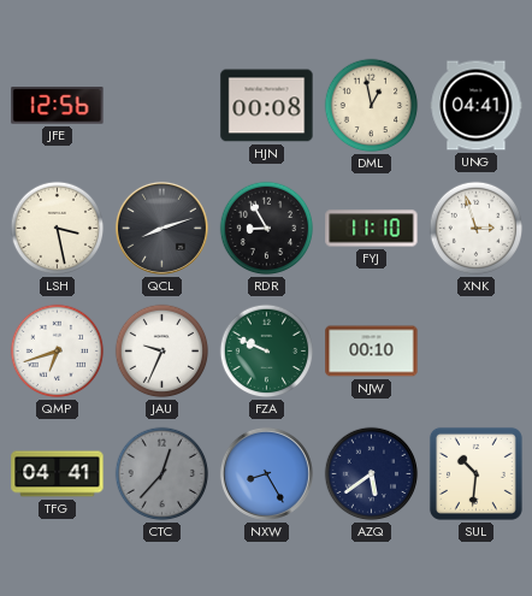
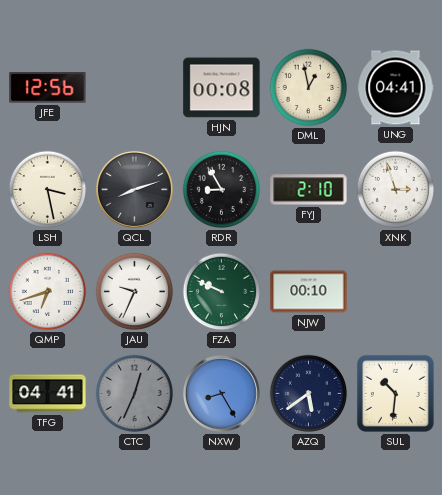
FYJ: 11:10 -> 2:10
CTC: 12:37 -> 12:34
